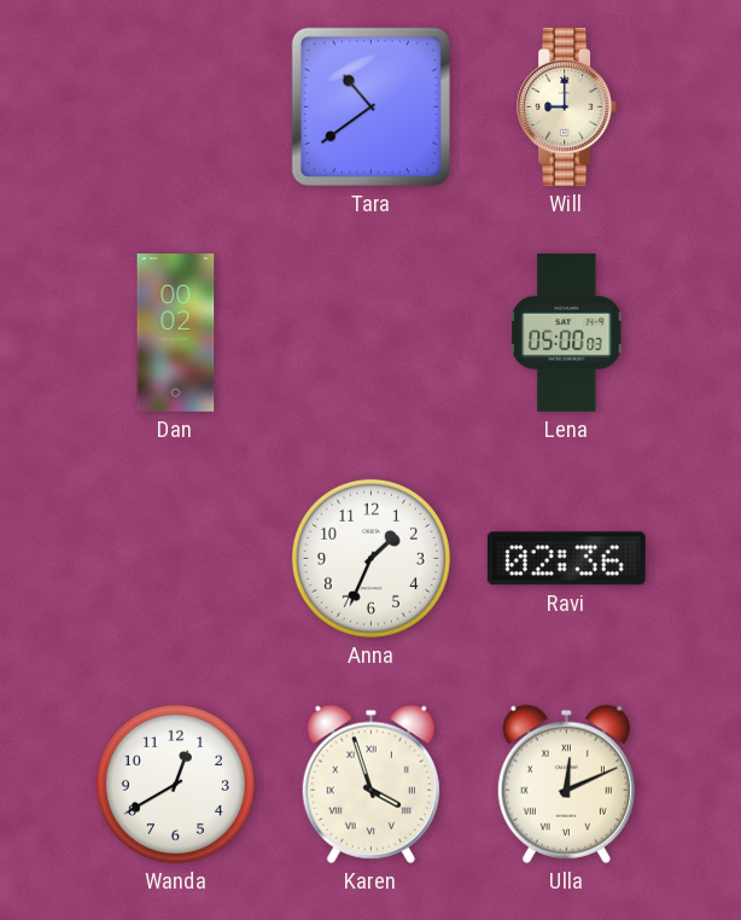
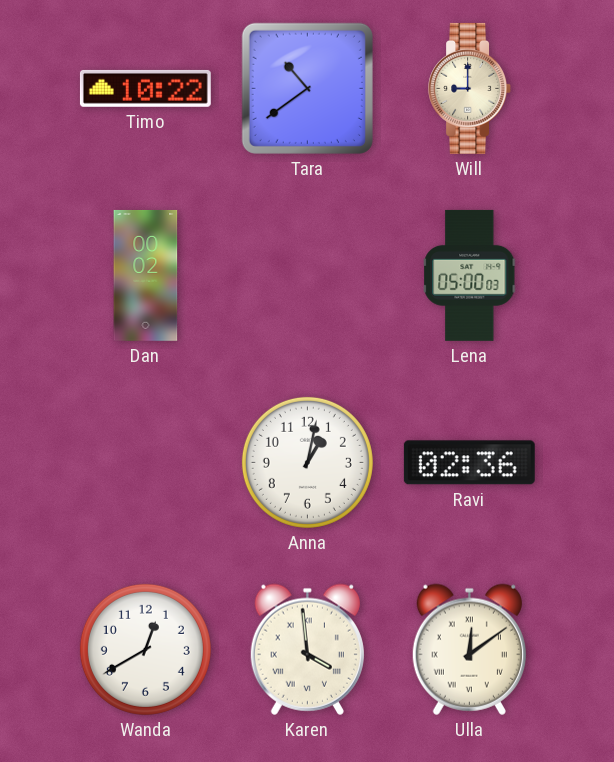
Timo: none -> 10:22
Anna: 1:34 -> 1:02
Karen: 3:57 -> 3:59
Ulla: 12:11 -> 12:09
